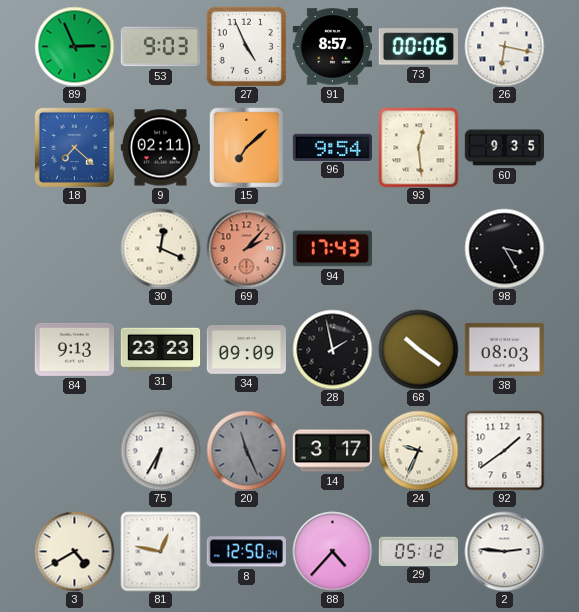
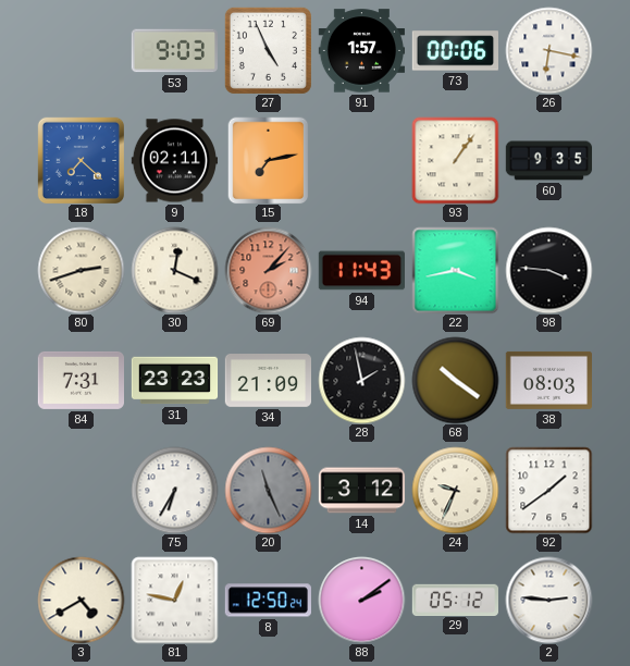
89: 2:56 -> none
91: 8:57 -> 1:57
15: 7:08 -> 7:13
96: 9:54 -> none
93: 12:29 -> 1:06
80: none -> 2:42
94: 17:43 -> 11:43
22: none -> 3:43
98: 3:25 -> 3:46
84: 9:13 -> 7:31
34: 09:09 -> 21:09
14: 3:17 -> 3:12
88: 4:37 -> 2:09
